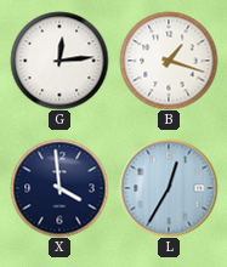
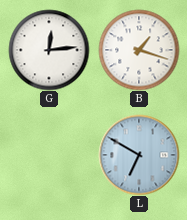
X: 3:59 -> none
L: 12:35 -> 6:50
